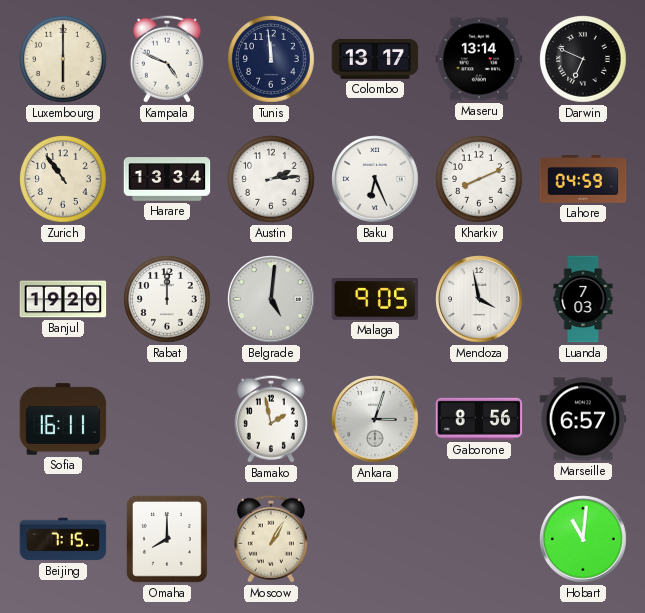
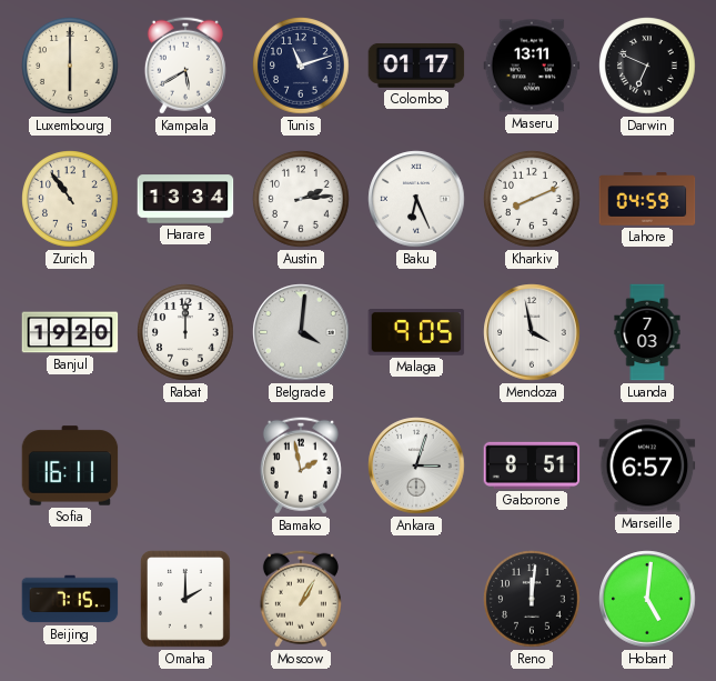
Kampala: 4:49 -> 5:40
Tunis: 11:59 -> 11:12
Colombo: 13:17 -> 01:17
Maseru: 13:14 -> 13:11
Belgrade: 5:01 -> 4:01
Gaborone: 8:56 -> 8:51
Omaha: 8:00 -> 2:00
Reno: none -> 12:01
Hobart: 11:01 -> 5:01
